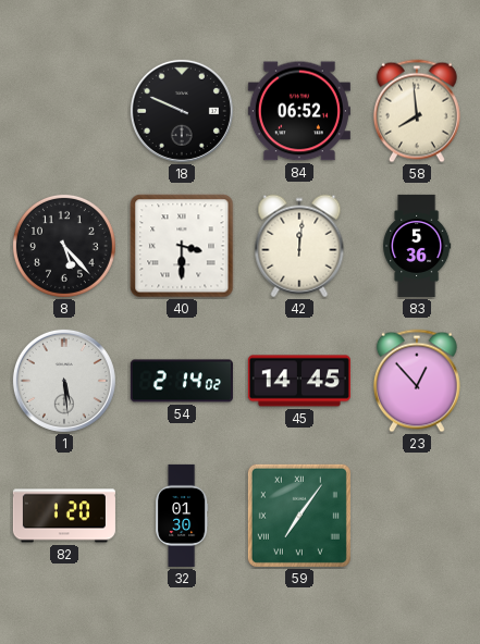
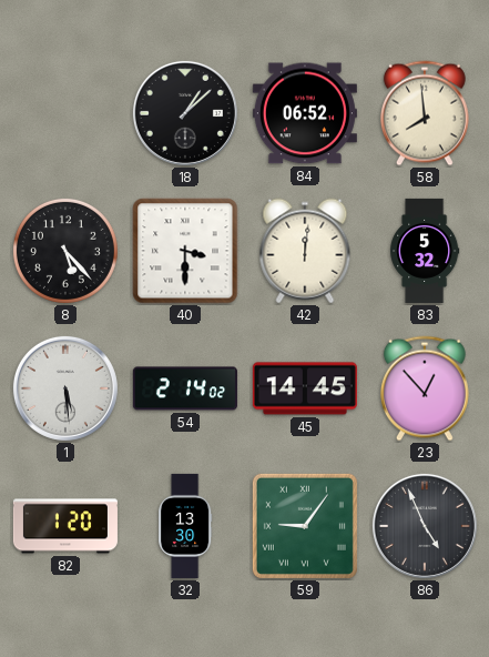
18: 9:49 -> 1:08
83: 5:36 -> 5:32
32: 01:30 -> 13:30
59: 7:06 -> 9:06
86: none -> 4:56
